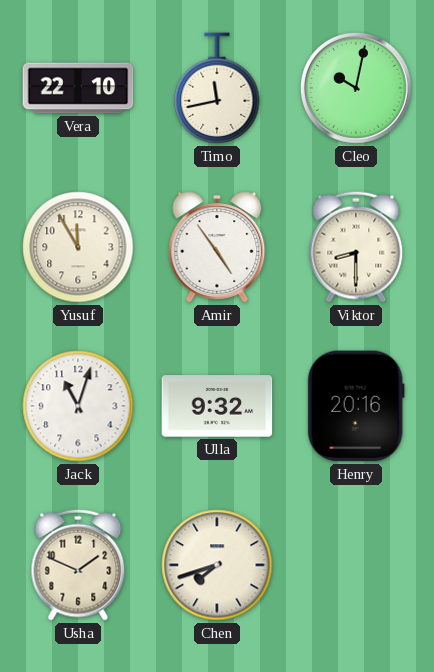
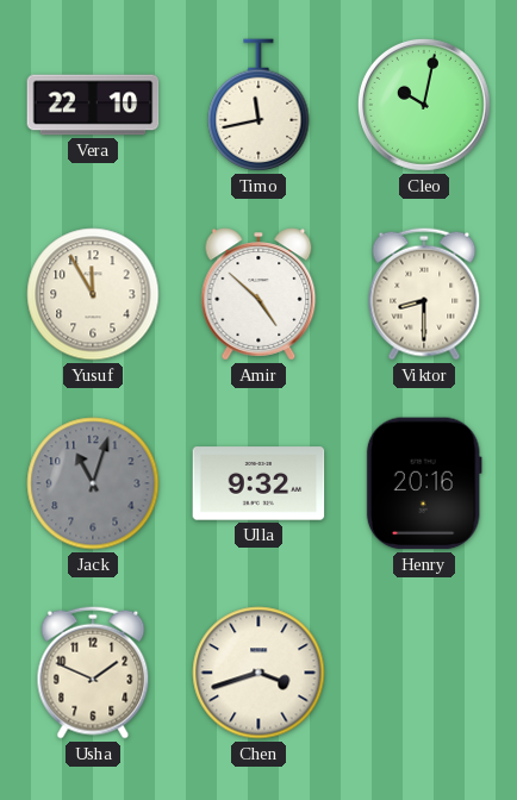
Amir: 4:54 -> 4:52
Jack dial: white -> grey
Chen: 7:42 -> 3:42
